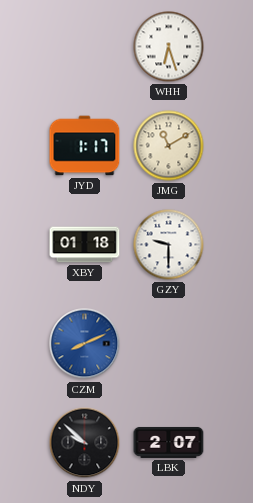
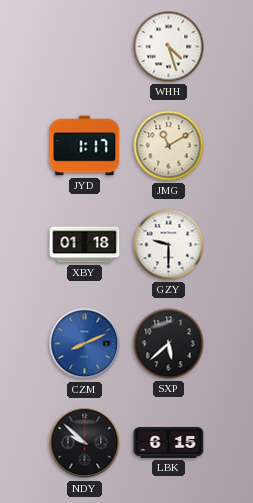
WHH: 6:27 -> 4:27
SXP: none -> 5:38
LBK: 2:07 -> 6:15
